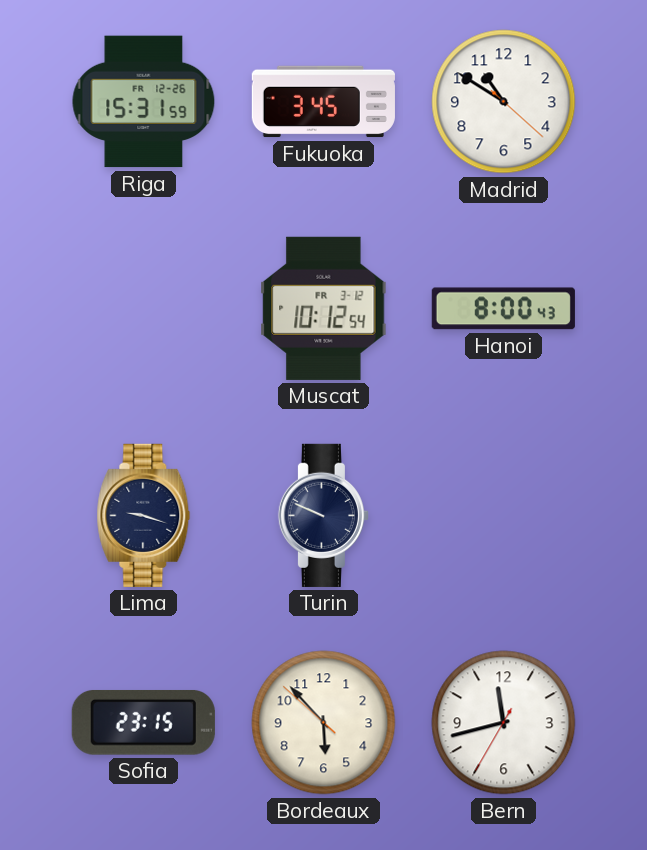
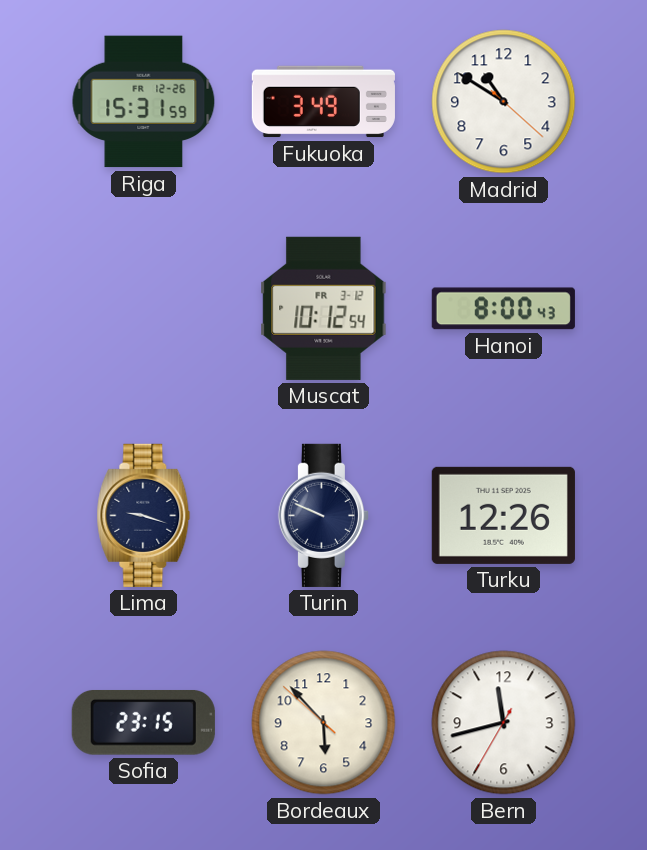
Fukuoka: 3:45 -> 3:49
Turku: none -> 12:26
